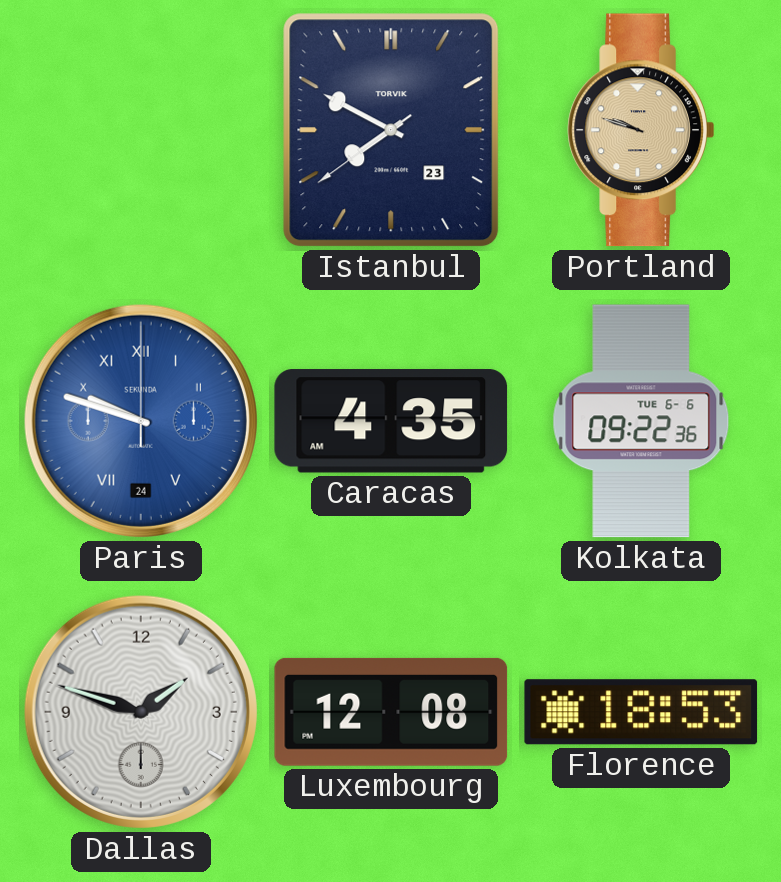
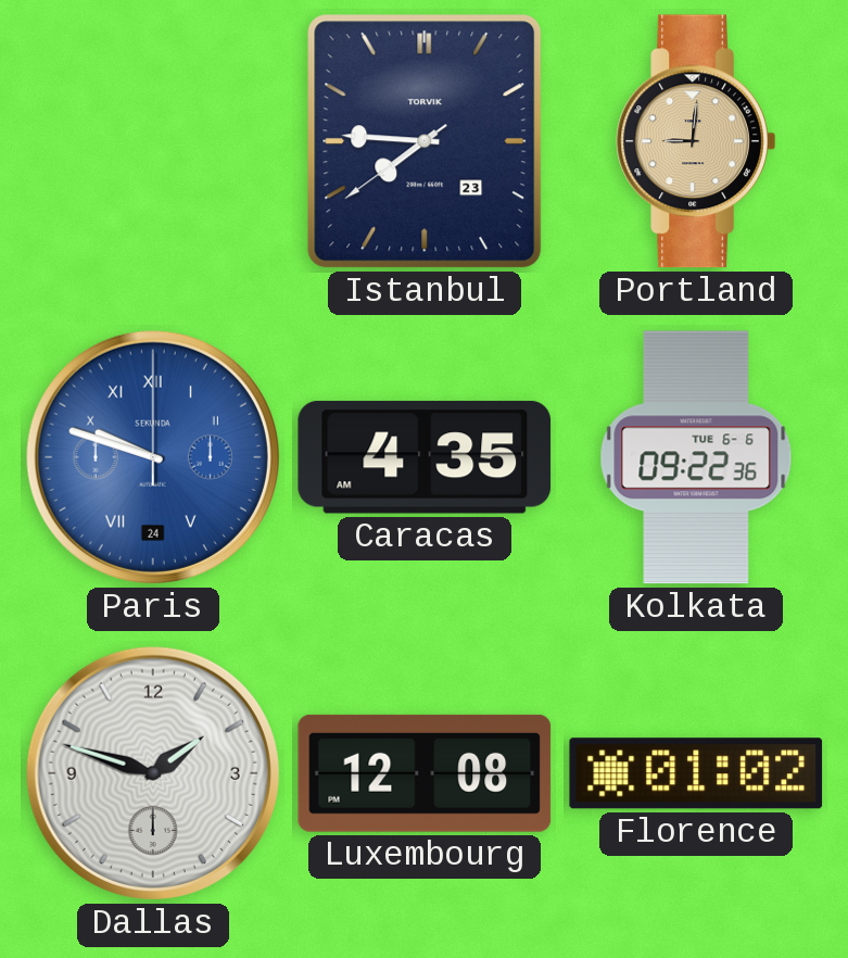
Istanbul: 7:49 -> 7:45
Portland: 9:48 -> 9:01
Florence: 18:53 -> 01:02
